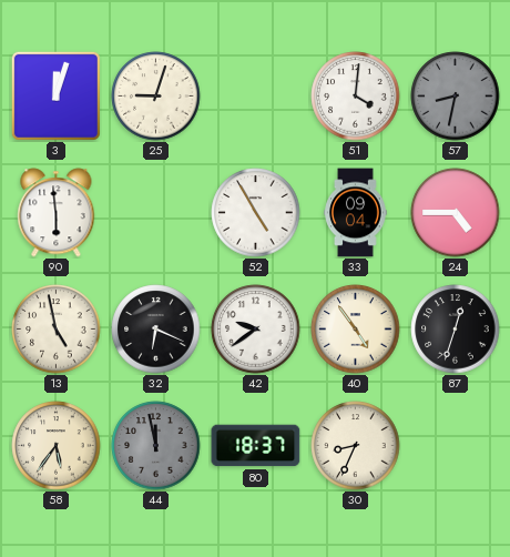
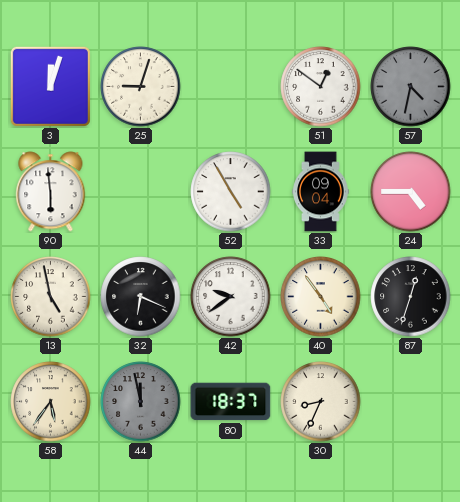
51: 4:01 -> 12:51
57: 8:32 -> 4:32
